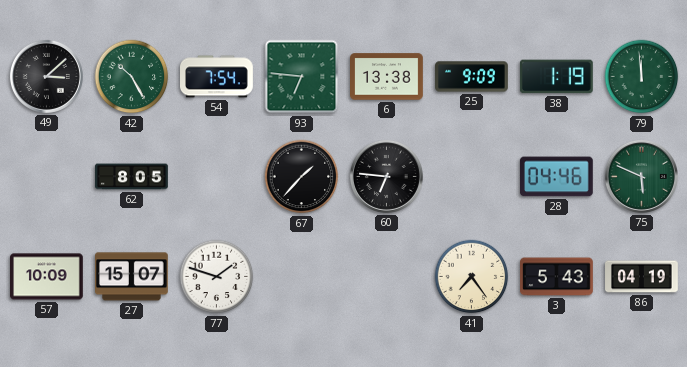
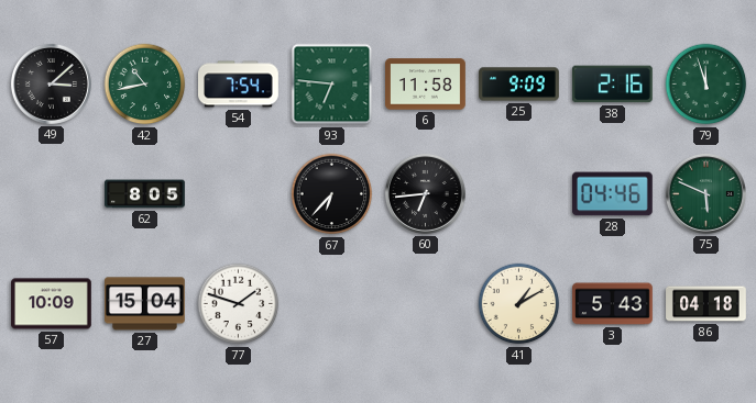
42: 10:25 -> 10:43
6: 13:38 -> 11:58
38: 1:19 -> 2:16
79: 11:59 -> 11:57
67: 1:37 -> 6:37
60: 6:46 -> 6:44
27: 15:07 -> 15:04
41: 7:24 -> 1:10
86: 04:19 -> 04:18
